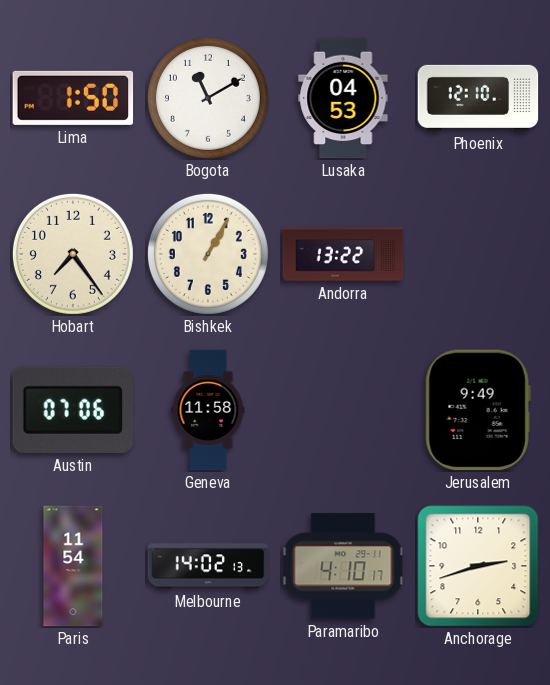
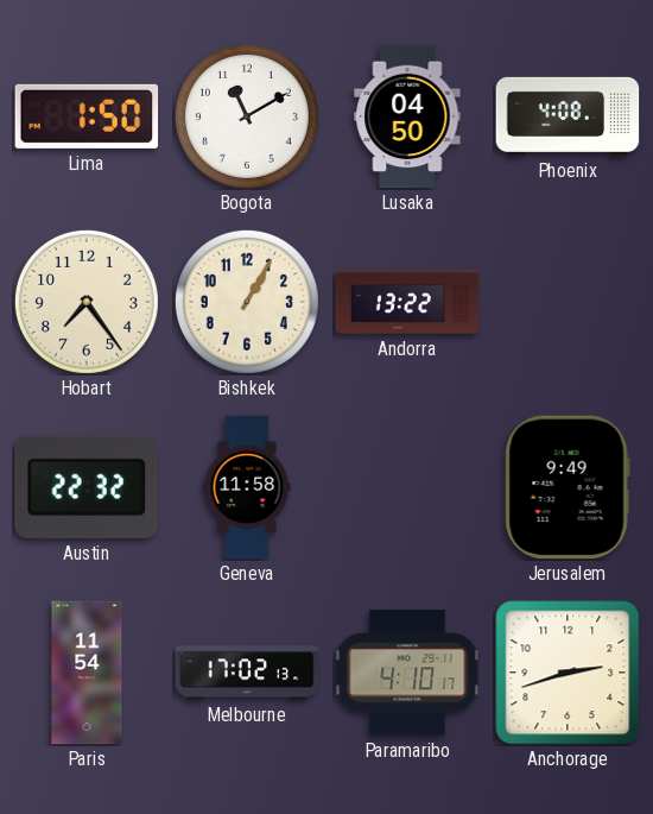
Lusaka: 04:53 -> 04:50
Phoenix: 12:10 -> 4:08
Austin: 07:06 -> 22:32
Melbourne: 14:02 -> 17:02
